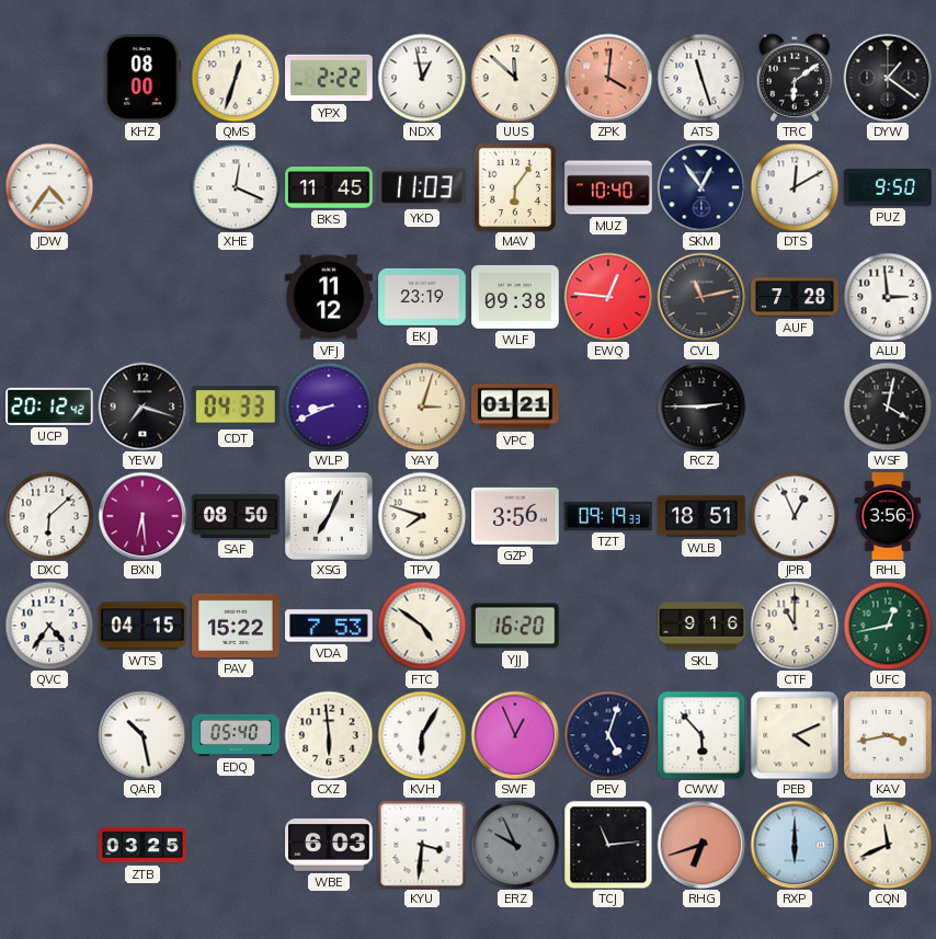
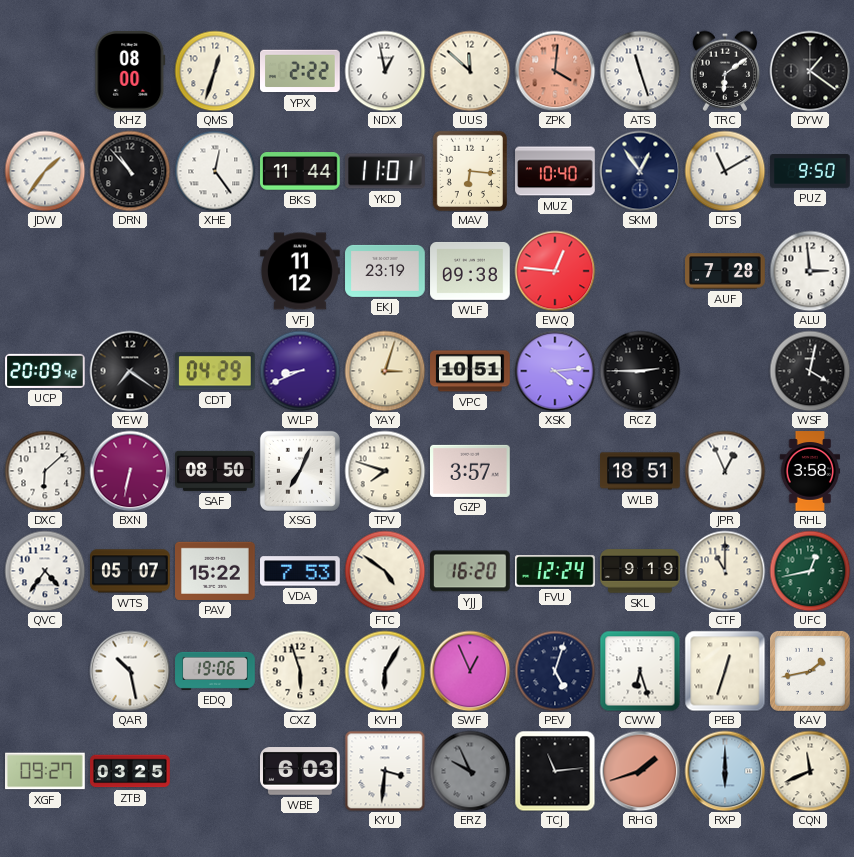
JDW: 4:36 -> 1:36
DRN: none -> 10:53
XHE: 12:19 -> 12:24
BKS: 11:45 -> 11:44
YKD: 11:03 -> 11:01
MAV: 6:06 -> 6:16
DTS: 12:10 -> 11:10
CVL: 11:13 -> none
UCP: 20:12 -> 20:09
YEW: 7:18 -> 7:21
CDT: 04:33 -> 04:29
VPC: 01:21 -> 10:51
XSK: none -> 4:14
BXN: 6:29 -> 6:32
GZP: 3:56 -> 3:57
TZT: 09:19 -> none
RHL: 3:56 -> 3:58
WTS: 04:15 -> 05:07
FVU: none -> 12:24
SKL: 9:16 -> 9:19
EDQ: 05:40 -> 19:06
CXZ: 5:59 -> 5:57
CWW: 5:53 -> 6:27
PEB: 4:11 -> 12:33
KAV: 3:43 -> 1:43
XGF: none -> 09:27
RHG: 6:42 -> 1:42
